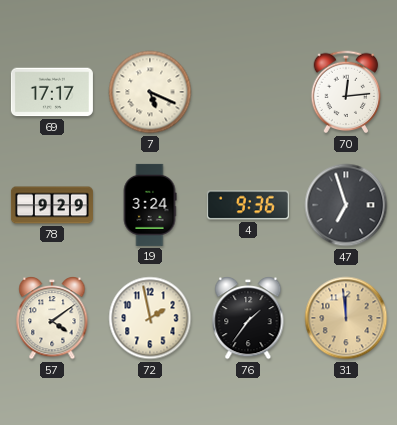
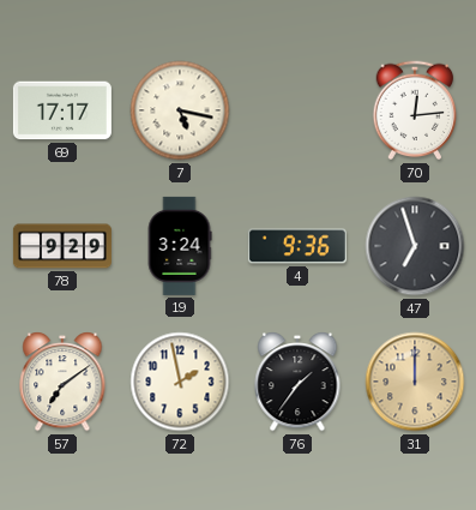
7: 5:19 -> 5:17
57: 4:09 -> 7:09
31: 11:59 -> 12:00
